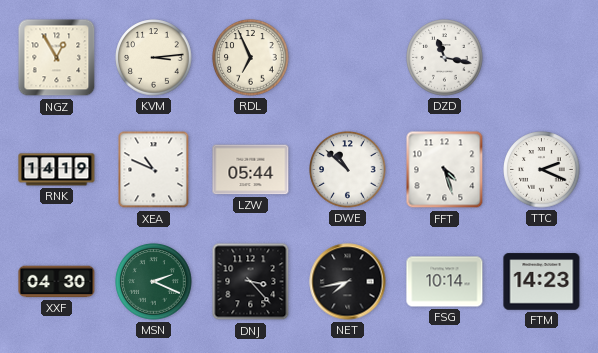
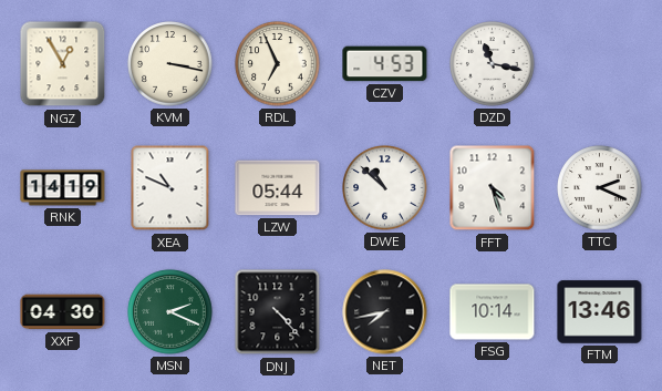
KVM: 3:14 -> 3:17
CZV: none -> 4:53
DNJ: 3:23 -> 4:23
FTM: 14:23 -> 13:46
